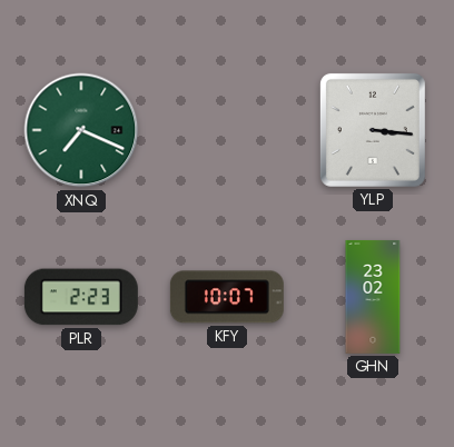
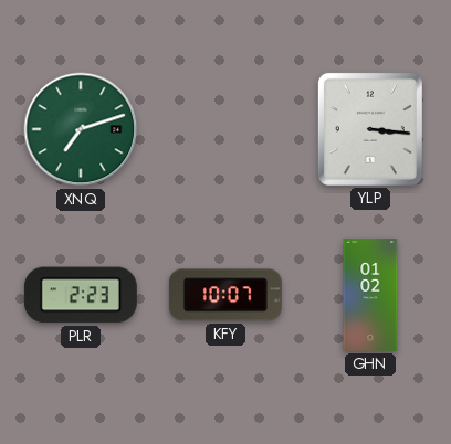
XNQ: 7:19 -> 7:12
GHN: 23:02 -> 01:02
